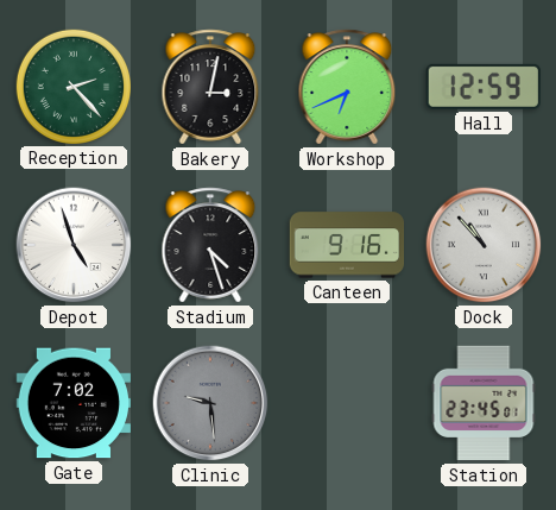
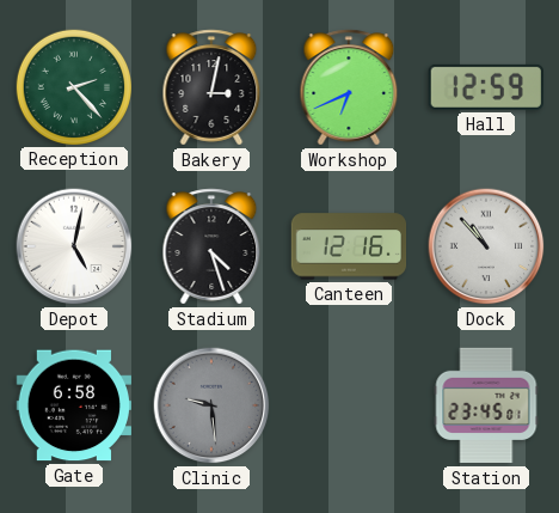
Depot: 4:57 -> 5:02
Canteen: 9:16 -> 12:16
Gate: 7:02 -> 6:58
